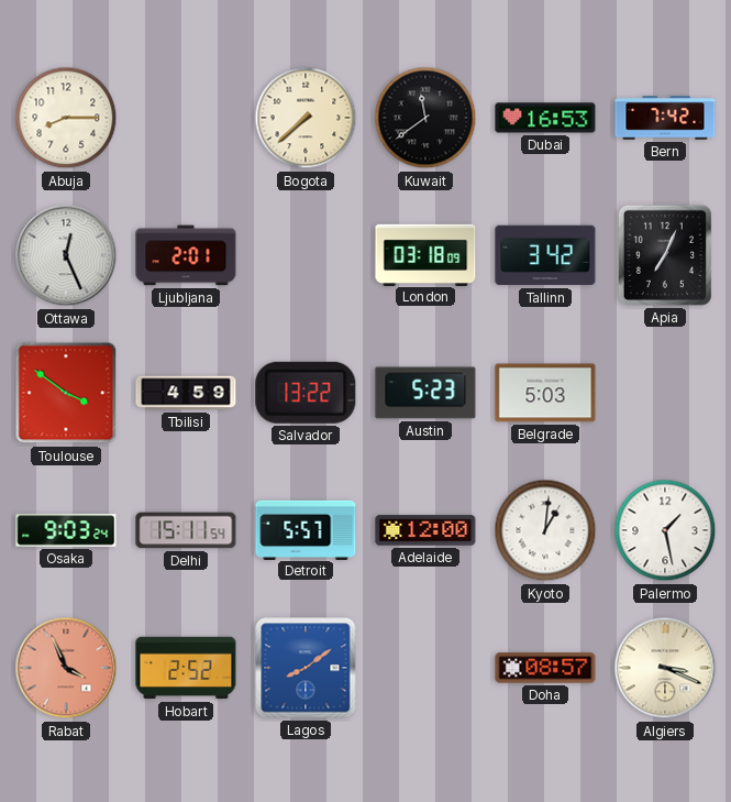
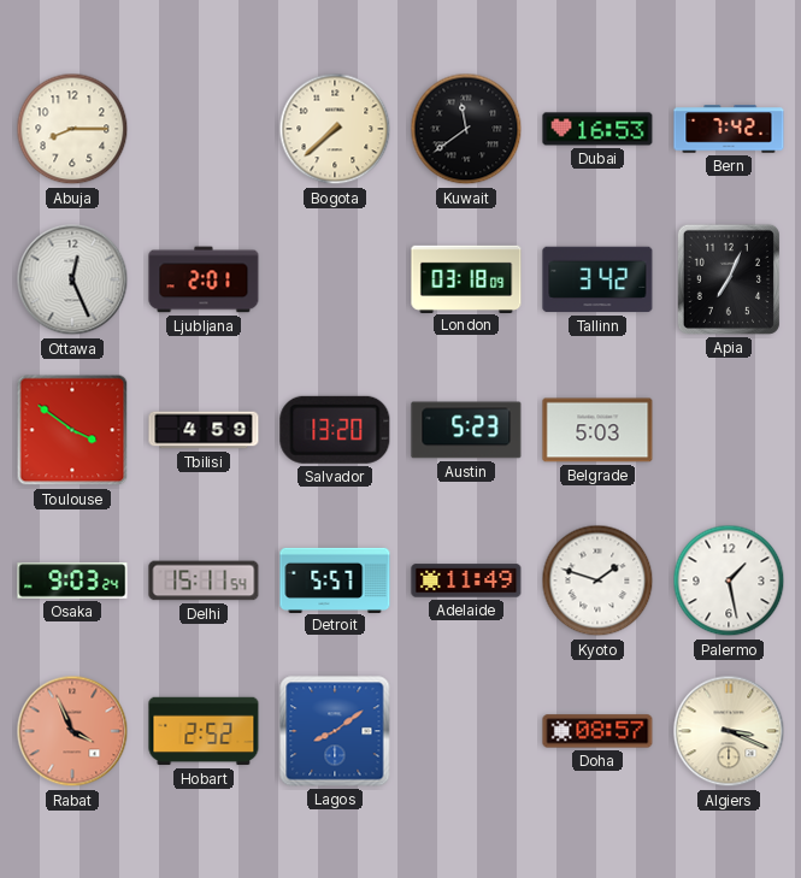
Salvador: 13:22 -> 13:20
Adelaide: 12:00 -> 11:49
Kyoto: 1:01 -> 1:48
